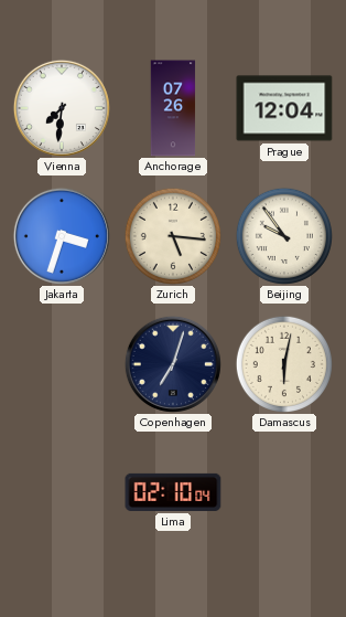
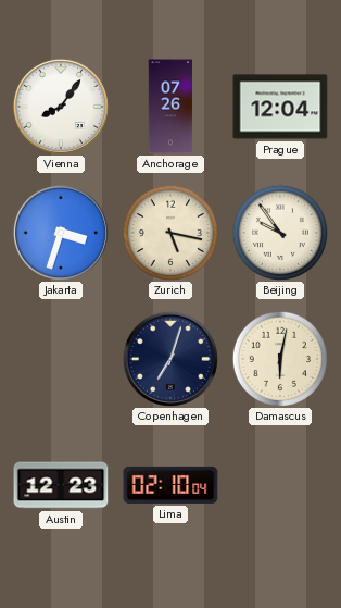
Vienna: 7:31 -> 8:06
Zurich: 5:16 -> 5:17
Austin: none -> 12:23
